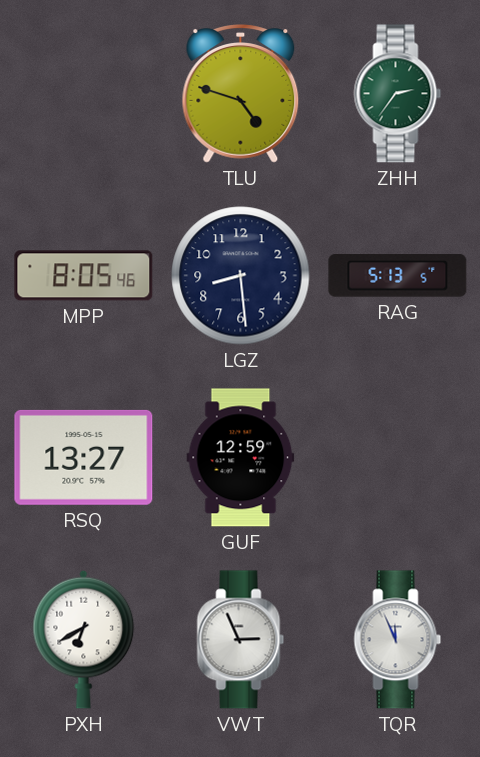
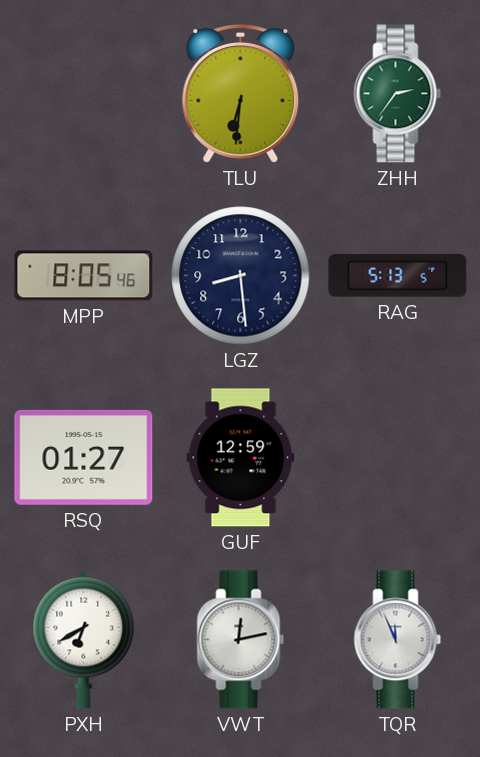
TLU: 4:48 -> 6:31
RSQ: 13:27 -> 01:27
VWT: 2:56 -> 12:13
